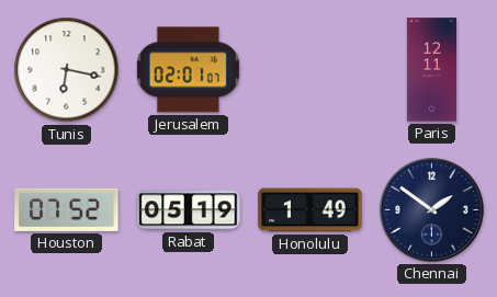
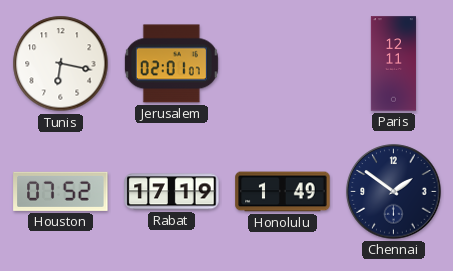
Rabat: 05:19 -> 17:19
